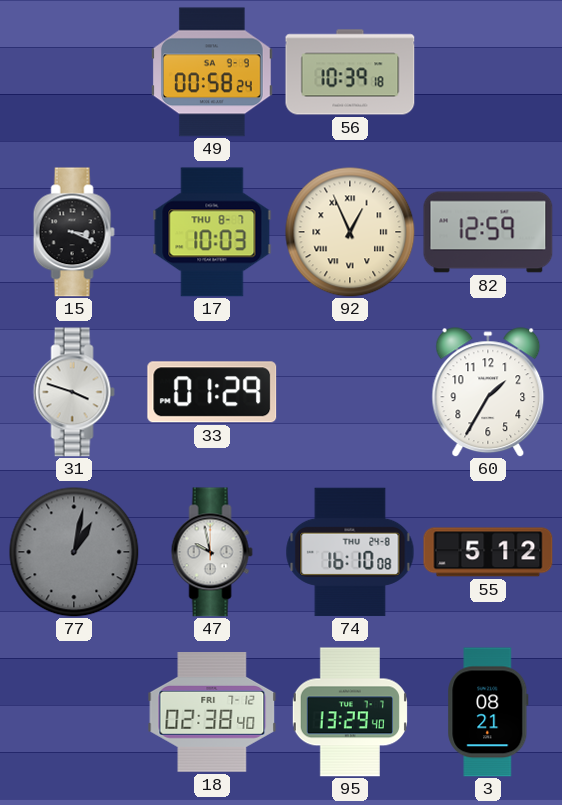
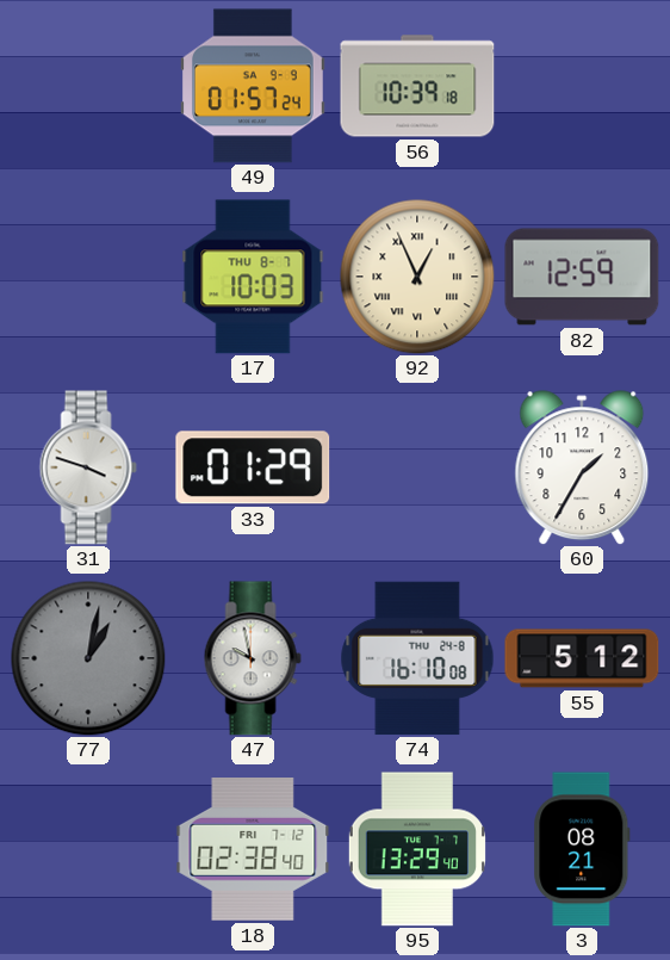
49: 00:58 -> 01:57
15: 3:19 -> none
